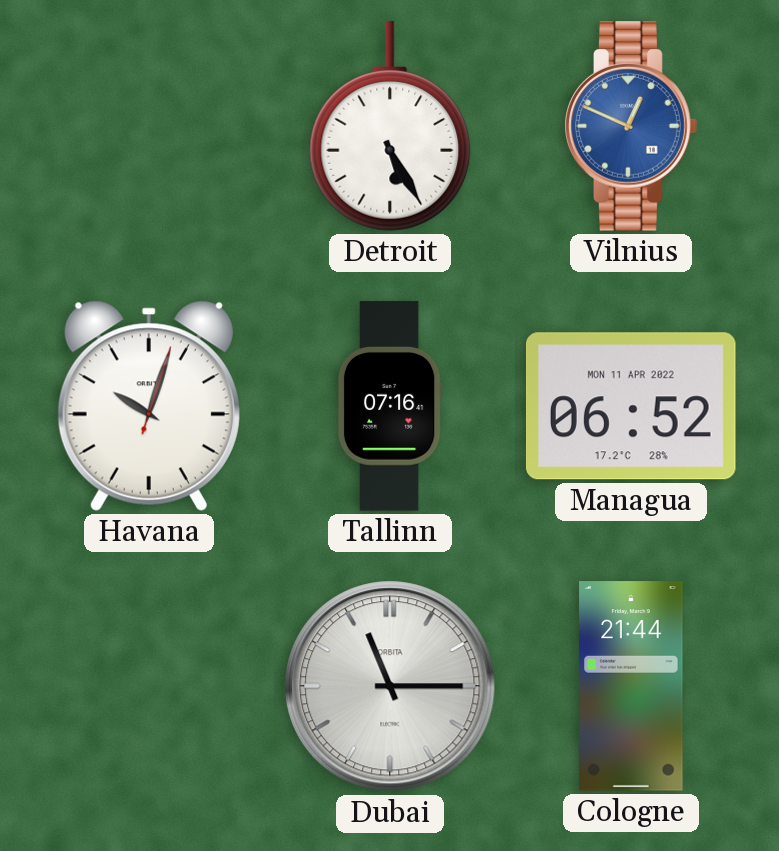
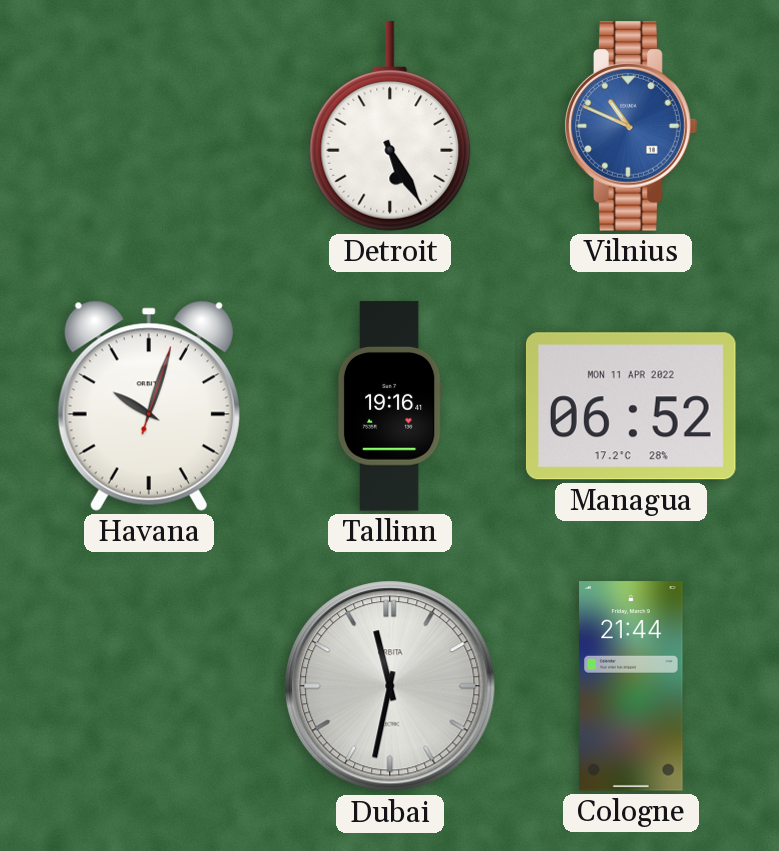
Vilnius: 12:49 -> 10:49
Tallinn: 07:16 -> 19:16
Dubai: 11:15 -> 11:32
